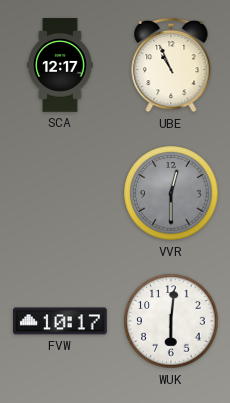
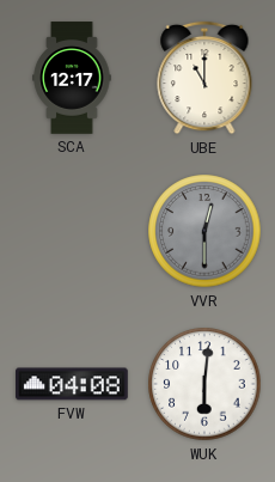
UBE: 10:56 -> 11:00
FVW: 10:17 -> 04:08
